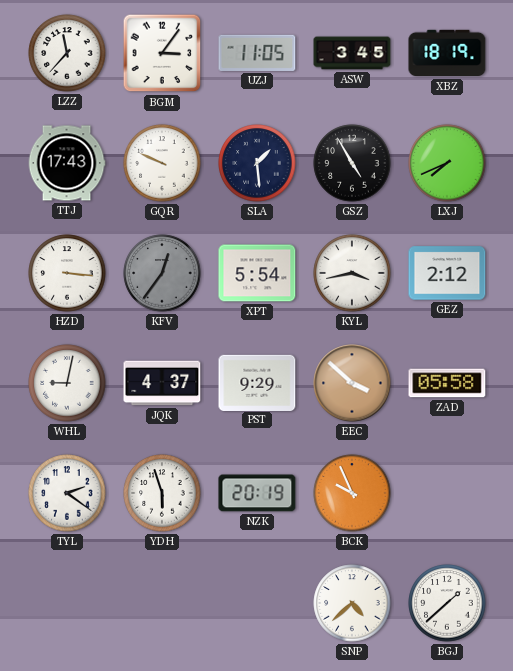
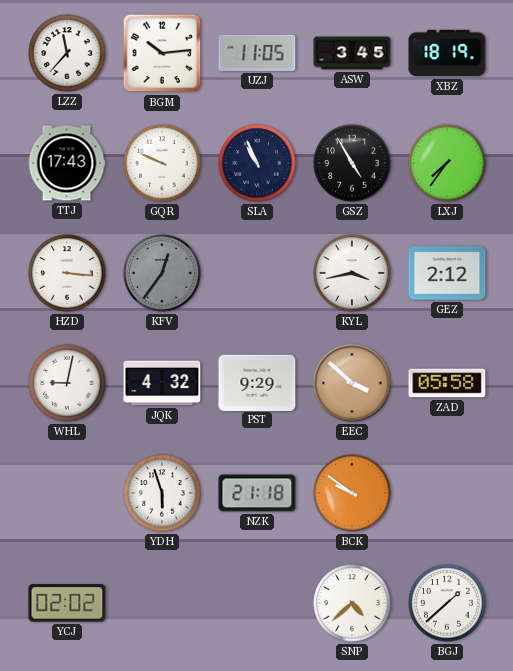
BGM: 3:06 -> 10:14
SLA: 1:29 -> 10:56
LXJ: 7:41 -> 7:36
XPT: 5:54 -> none
JQK: 4:37 -> 4:32
TYL: 2:21 -> none
NZK: 20:19 -> 21:18
BCK: 9:56 -> 9:51
YCJ: none -> 02:02
